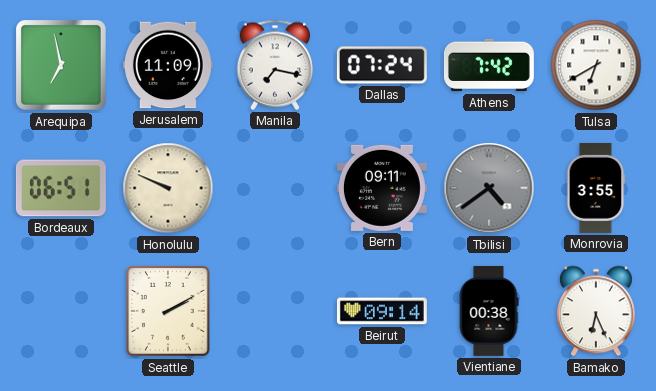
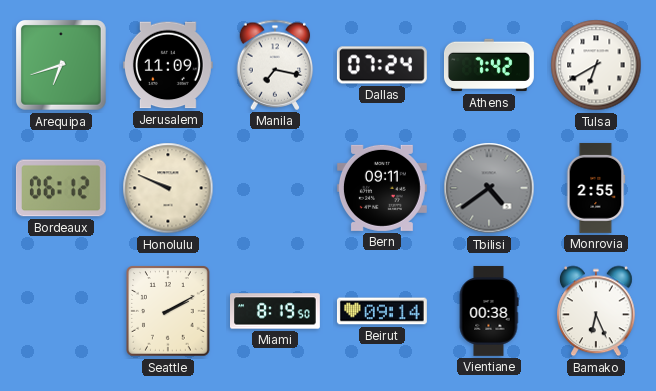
Arequipa: 6:58 -> 6:42
Bordeaux: 06:51 -> 06:12
Monrovia: 3:55 -> 2:55
Miami: none -> 8:19
